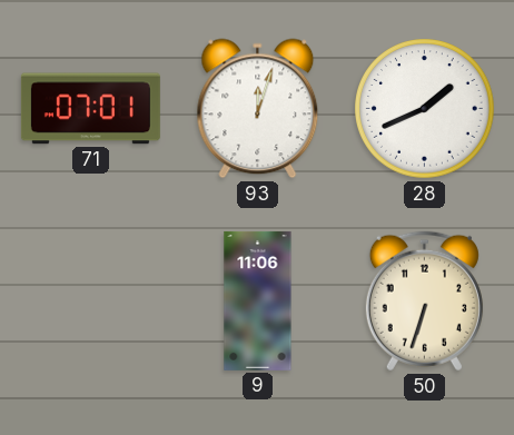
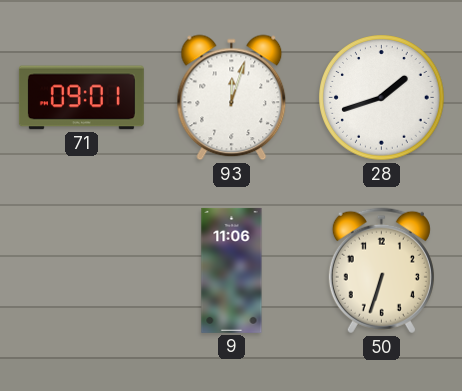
71: 07:01 -> 09:01
28: 1:41 -> 1:42
